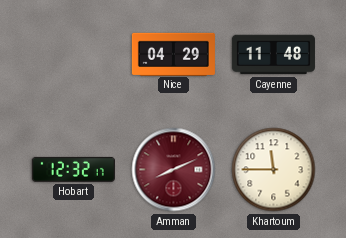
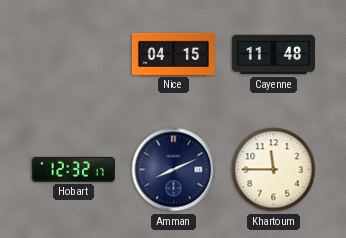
Nice: 04:29 -> 04:15
Amman dial: burgundy -> navy
